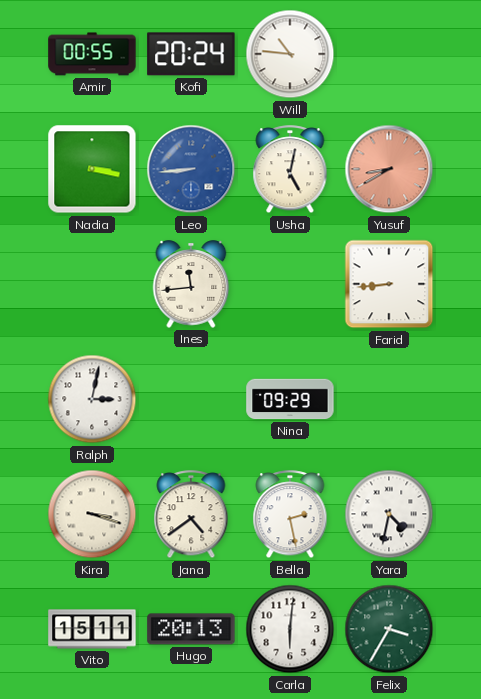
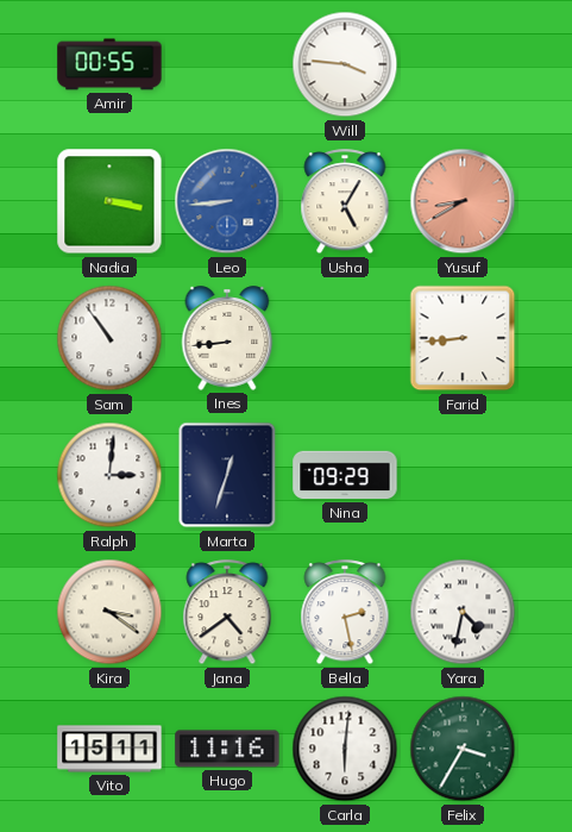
Kofi: 20:24 -> none
Will: 10:46 -> 3:46
Usha: 5:02 -> 5:05
Sam: none -> 10:54
Ines: 11:44 -> 8:44
Ralph: 3:02 -> 3:01
Marta: none -> 12:33
Kira: 3:18 -> 3:21
Hugo: 20:13 -> 11:16
